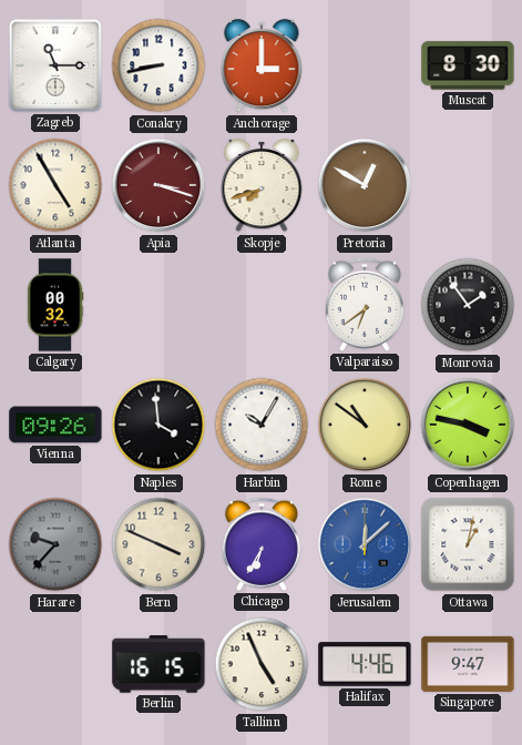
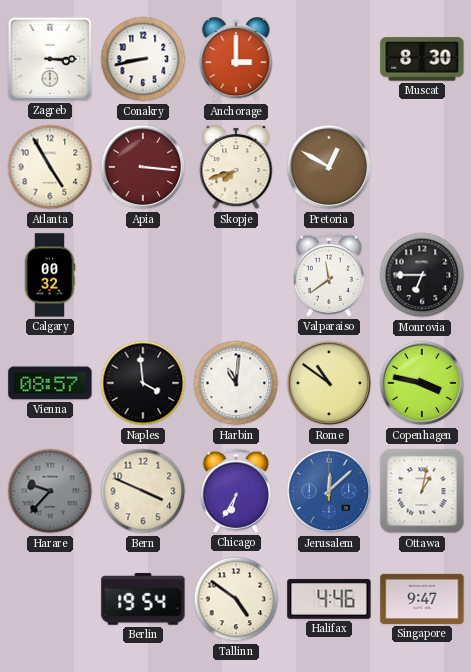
Zagreb: 11:15 -> 3:15
Apia: 3:18 -> 3:16
Valparaiso: 6:39 -> 11:39
Monrovia: 1:54 -> 6:45
Vienna: 09:26 -> 08:57
Harbin: 10:05 -> 11:01
Berlin: 16:15 -> 19:54
Tallinn: 4:56 -> 4:51
